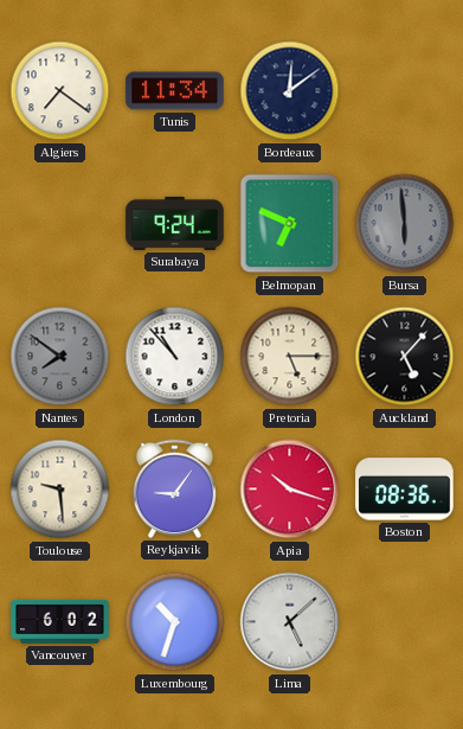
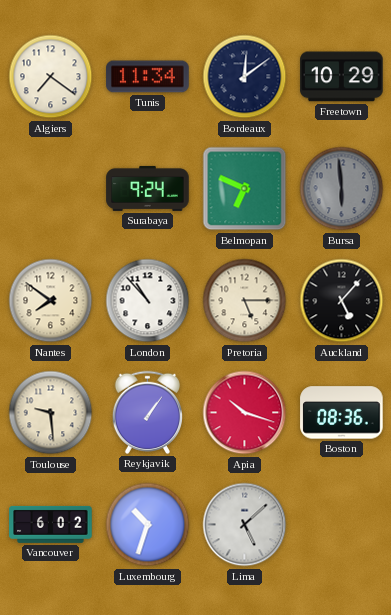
Freetown: none -> 10:29
Nantes dial: grey -> cream
Reykjavik: 9:06 -> 1:06
